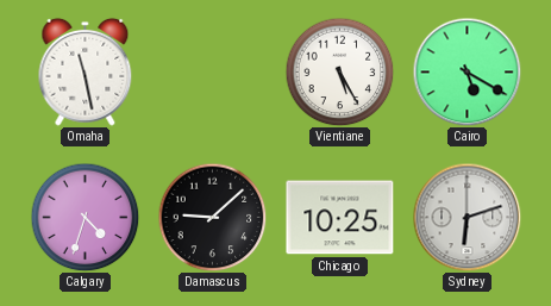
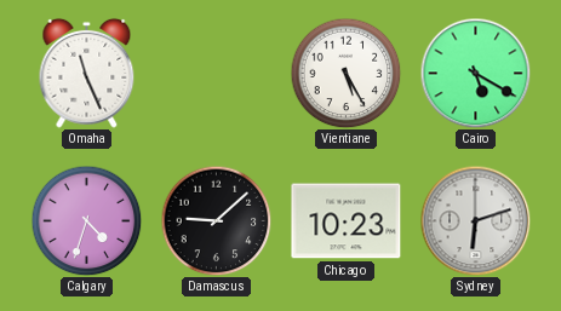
Omaha: 11:28 -> 11:26
Chicago: 10:25 -> 10:23
